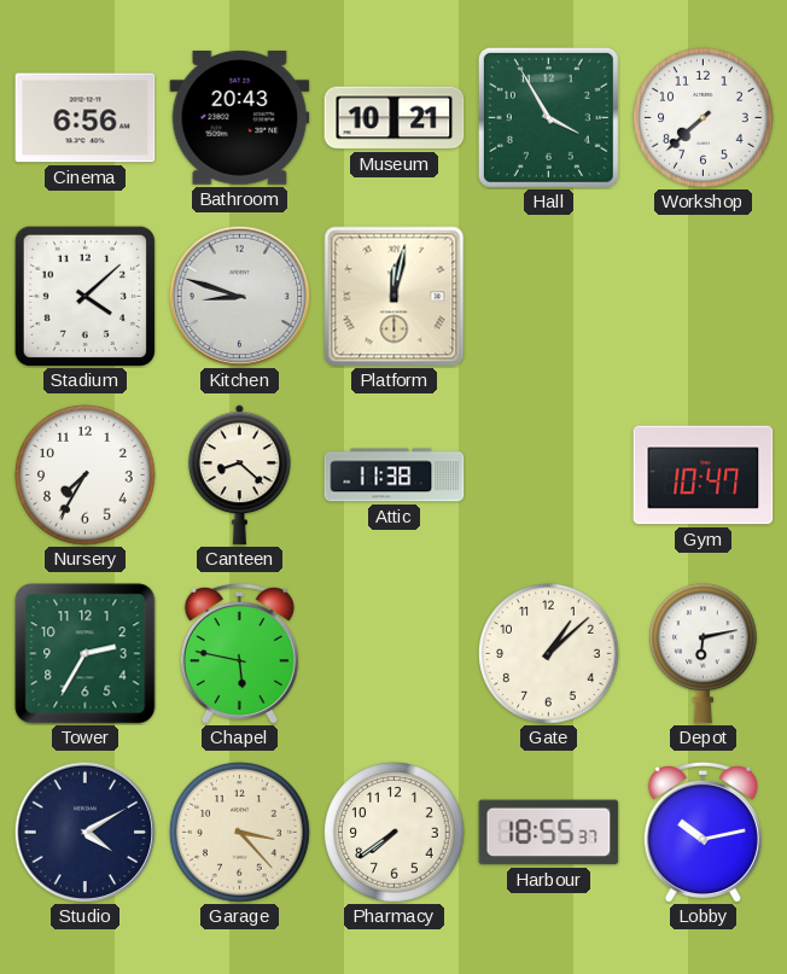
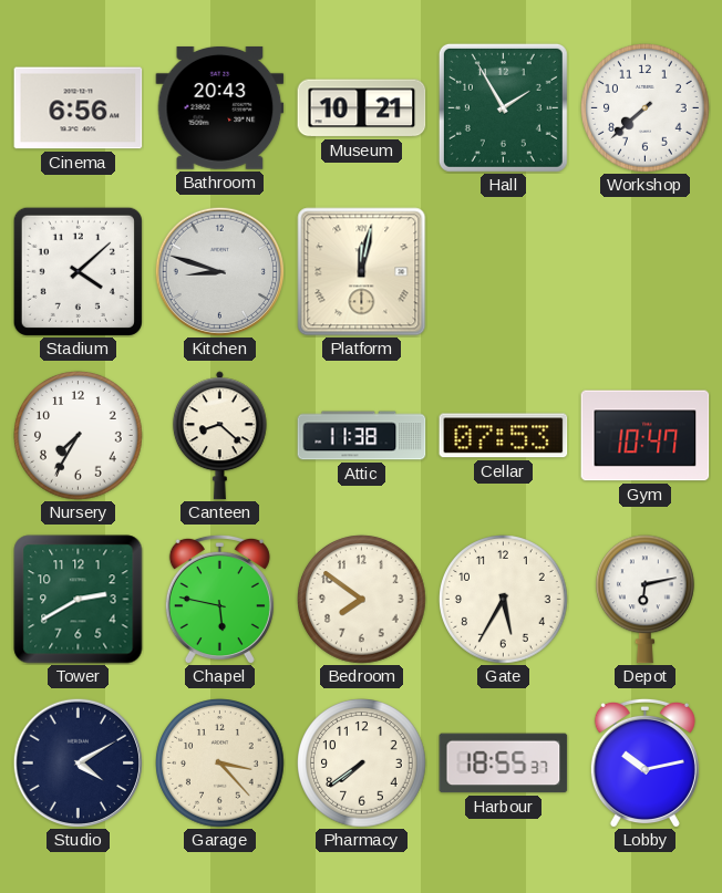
Hall: 3:55 -> 1:55
Cellar: none -> 07:53
Tower: 2:35 -> 2:40
Bedroom: none -> 7:51
Gate: 1:08 -> 5:35
